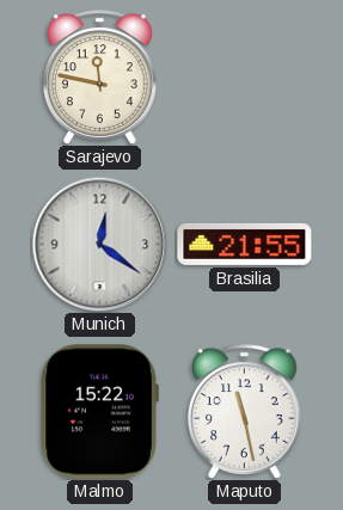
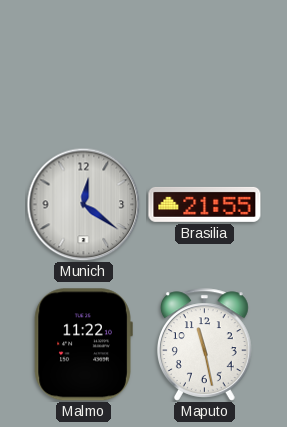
Sarajevo: 11:47 -> none
Malmo: 15:22 -> 11:22
